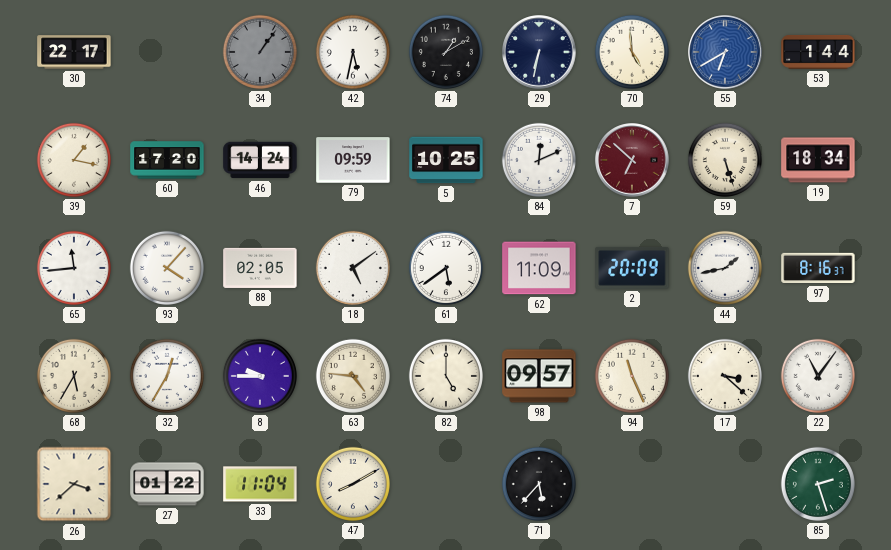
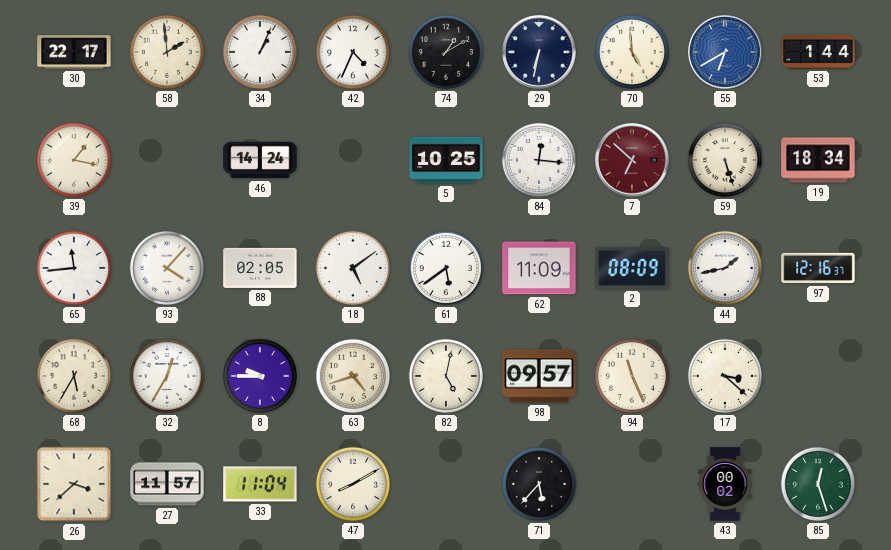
58: none -> 1:59
34: 1:06 -> 1:04
34 dial: grey -> white
42: 5:32 -> 4:34
60: 17:20 -> none
79: 09:59 -> none
84: 12:11 -> 12:16
2: 20:09 -> 08:09
97: 8:16 -> 12:16
63: 4:46 -> 4:42
82: 5:00 -> 5:02
22: 11:06 -> none
27: 01:22 -> 11:57
43: none -> 00:02
85: 2:27 -> 12:27
